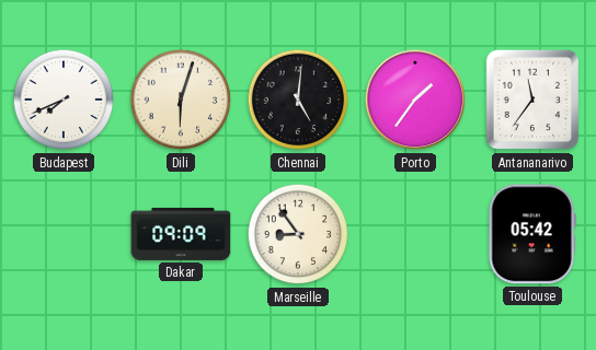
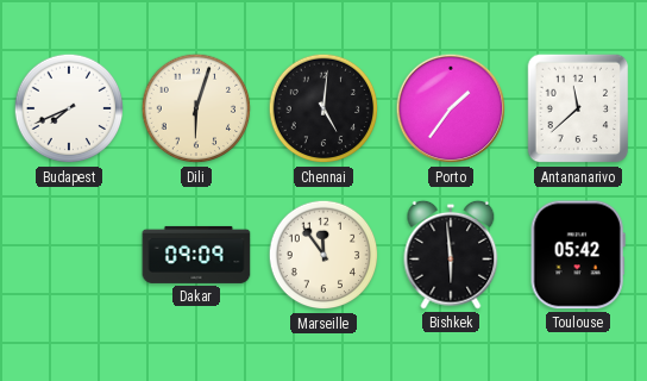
Antananarivo: 11:36 -> 11:38
Marseille: 8:54 -> 11:54
Bishkek: none -> 5:59
